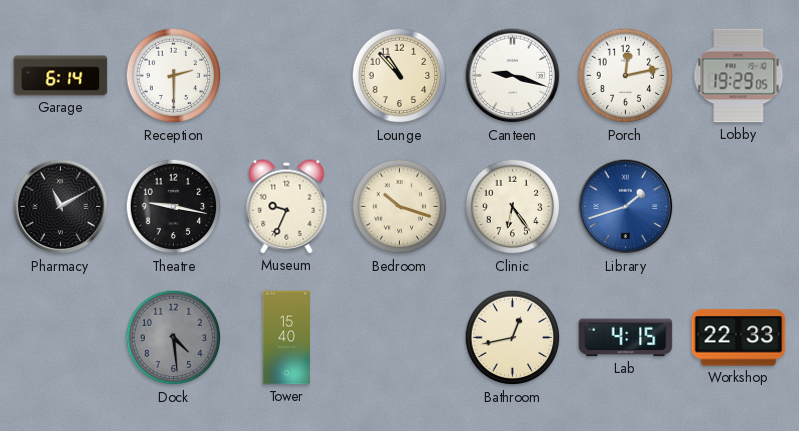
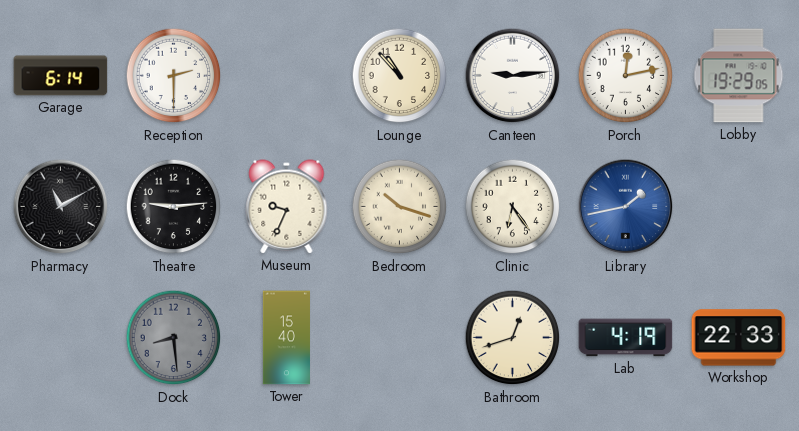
Canteen: 9:18 -> 9:14
Theatre: 9:17 -> 9:14
Library: 1:42 -> 1:43
Dock: 4:29 -> 8:29
Bathroom: 12:43 -> 12:42
Lab: 4:15 -> 4:19
